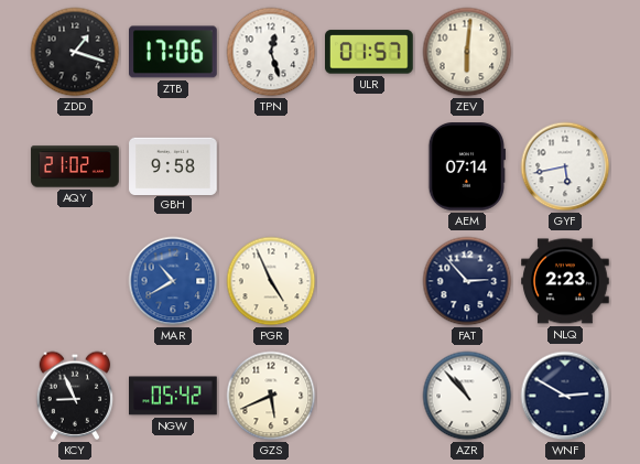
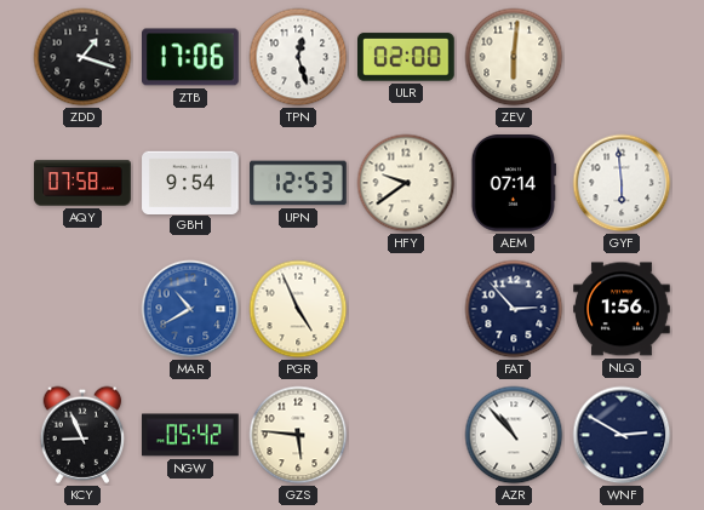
ULR: 01:57 -> 02:00
AQY: 21:02 -> 07:58
GBH: 9:58 -> 9:54
UPN: none -> 12:53
HFY: none -> 9:39
GYF: 5:43 -> 5:59
NLQ: 2:23 -> 1:56
GZS: 5:41 -> 5:46
